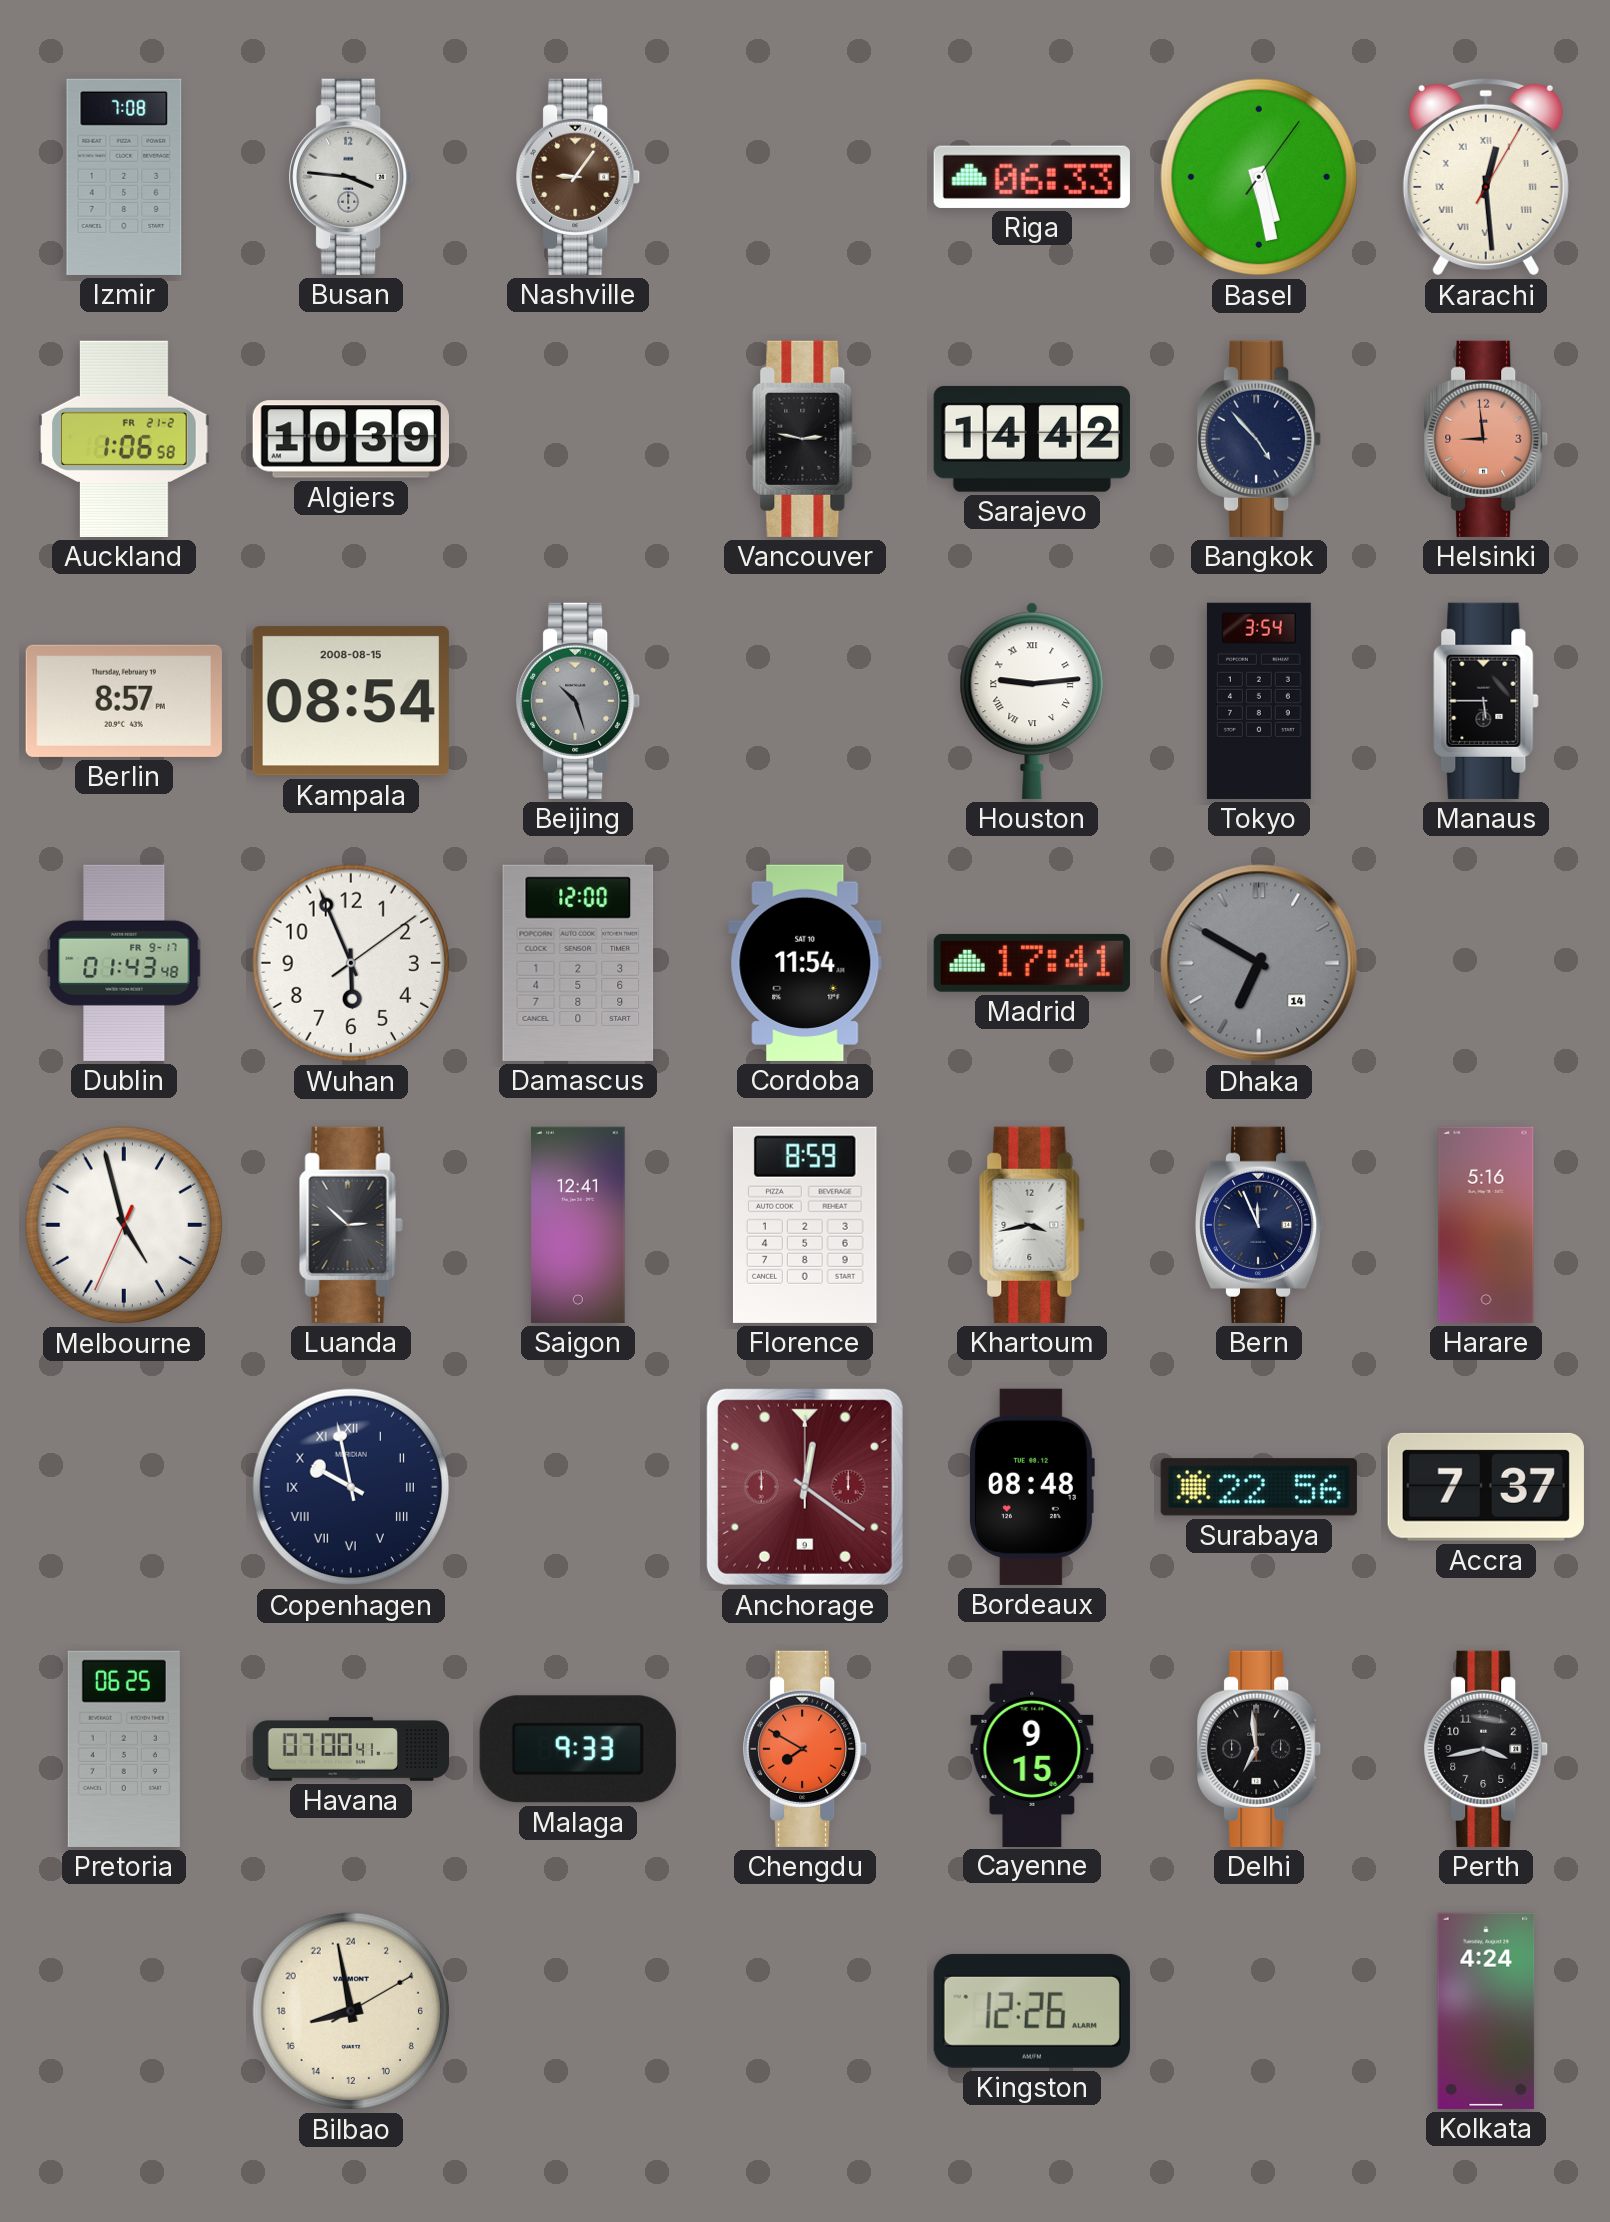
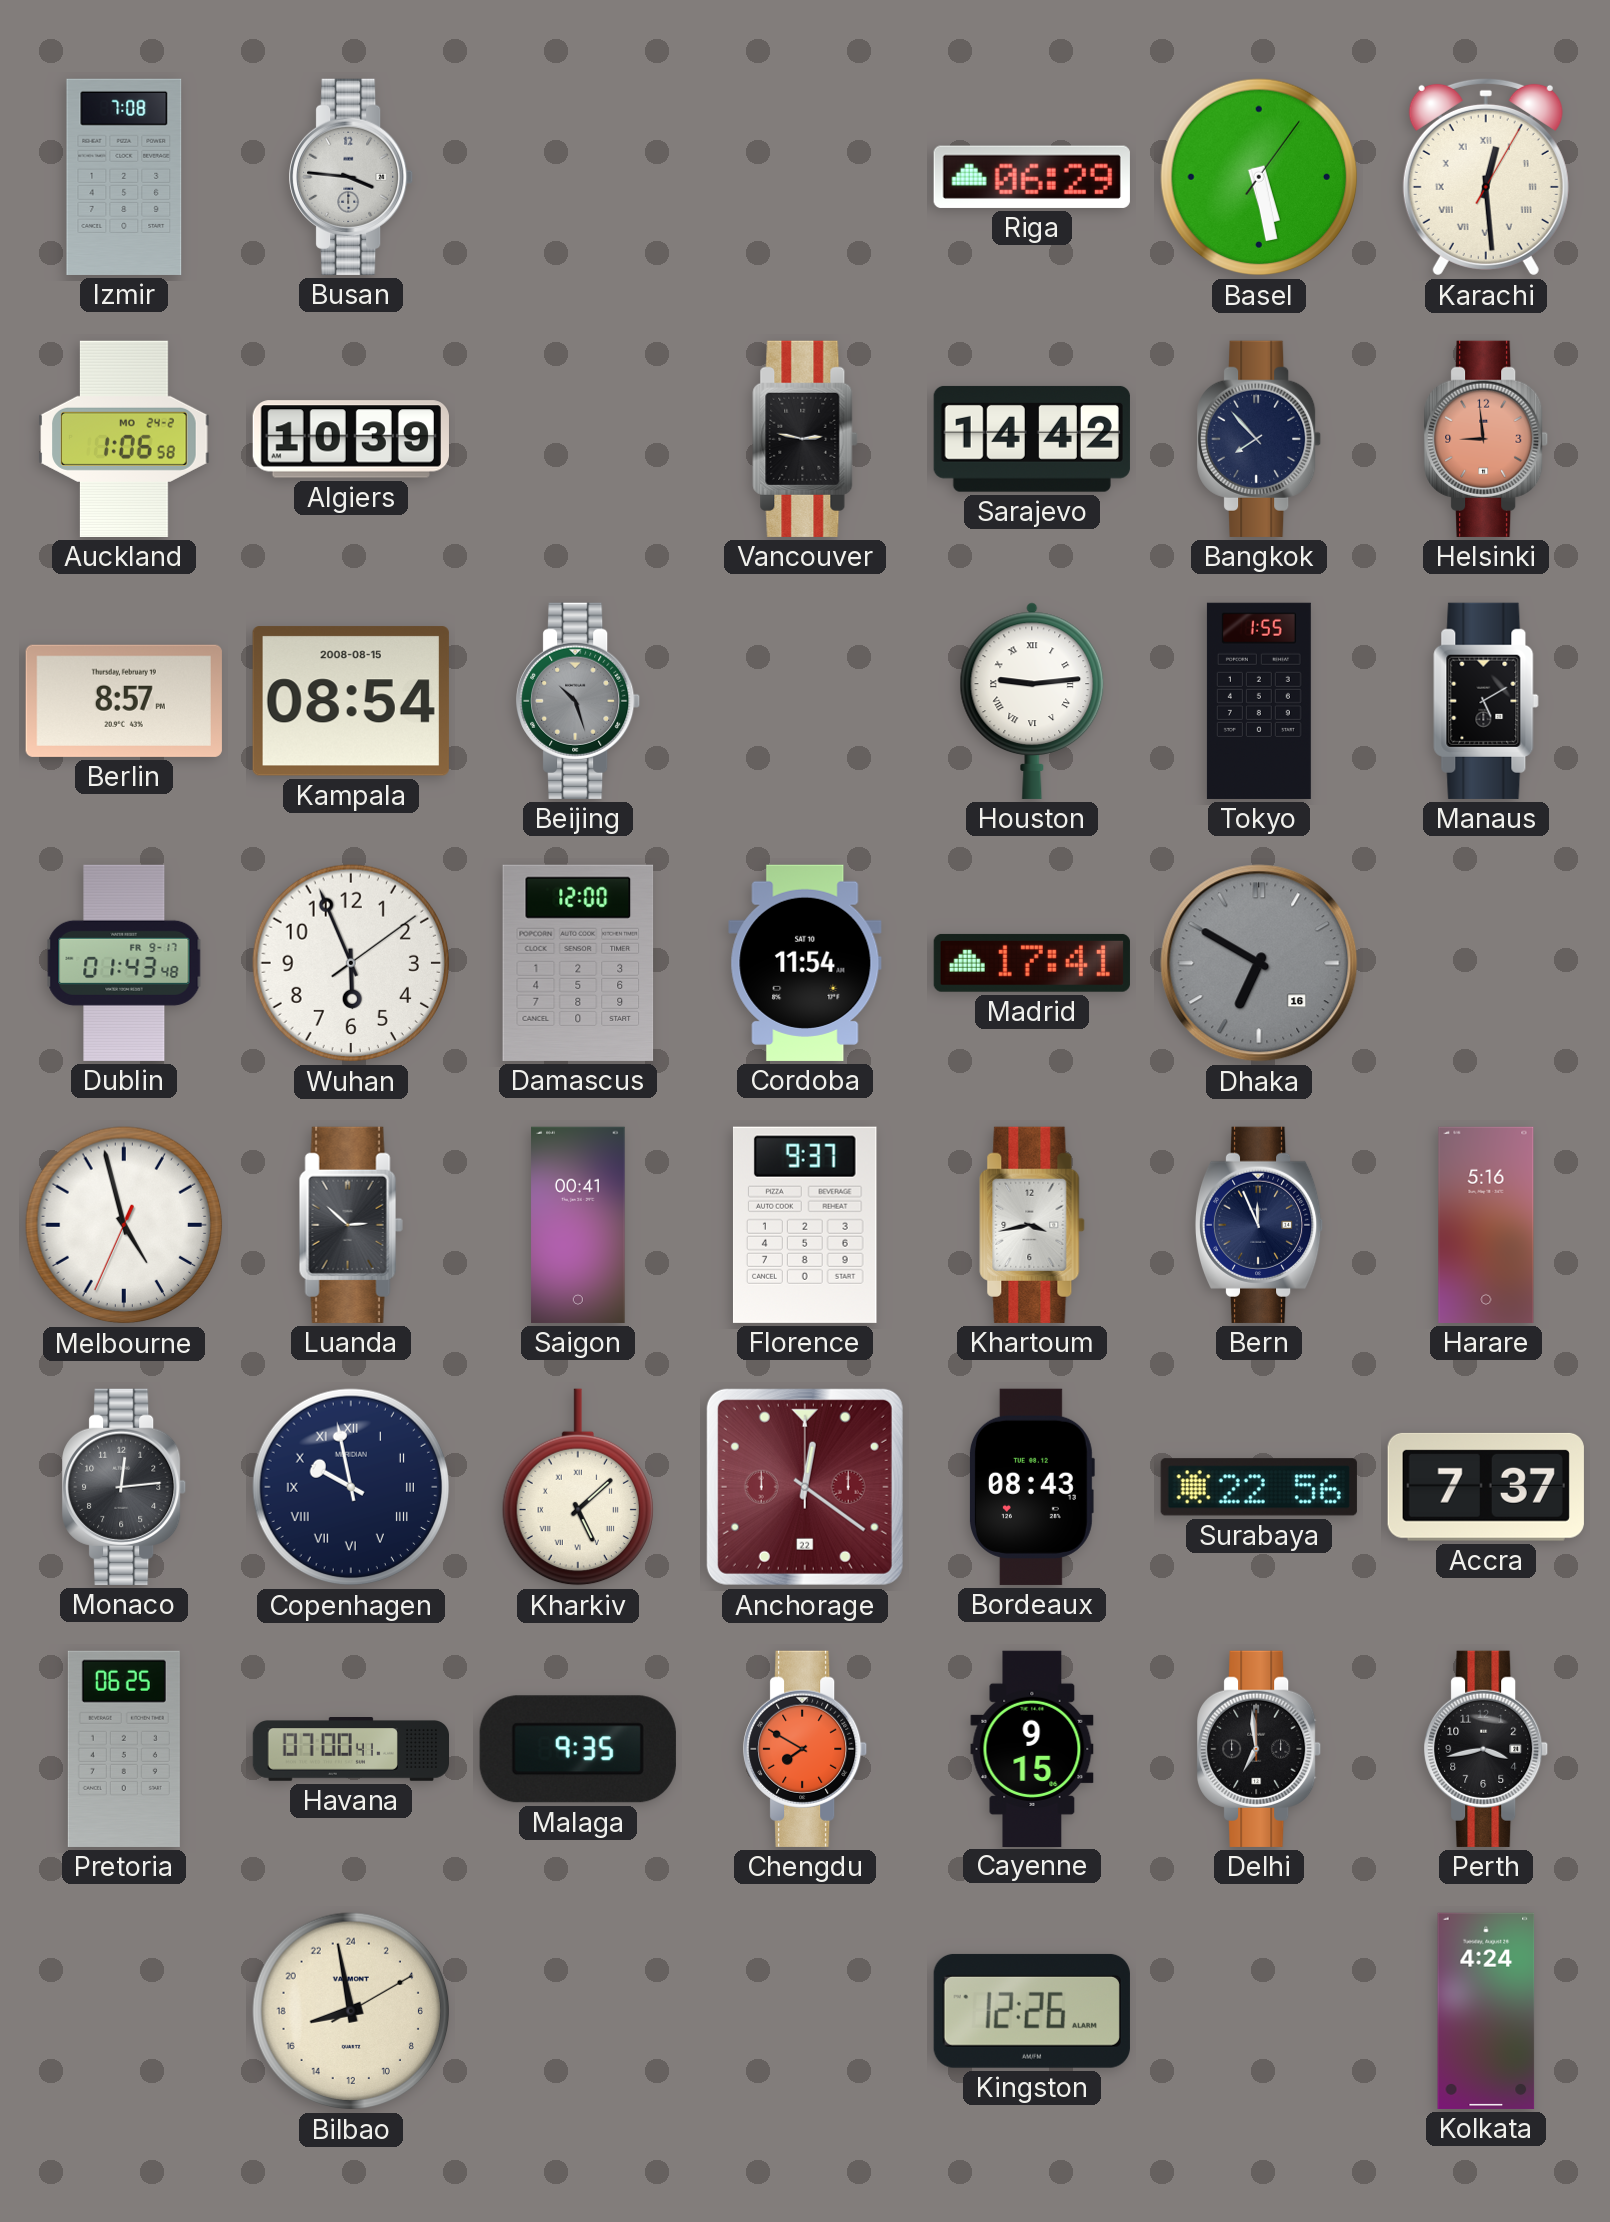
Nashville: 9:06 -> none
Riga: 06:33 -> 06:29
Auckland date: FR 21-2 -> MO 24-2
Bangkok: 4:53 -> 7:53
Tokyo: 3:54 -> 1:55
Manaus: 5:45 -> 5:10
Dhaka date: 14 -> 16
Saigon: 12:41 -> 00:41
Florence: 8:59 -> 9:37
Monaco: none -> 12:14
Kharkiv: none -> 5:08
Anchorage date: 9 -> 22
Bordeaux: 08:48 -> 08:43
Malaga: 9:33 -> 9:35
